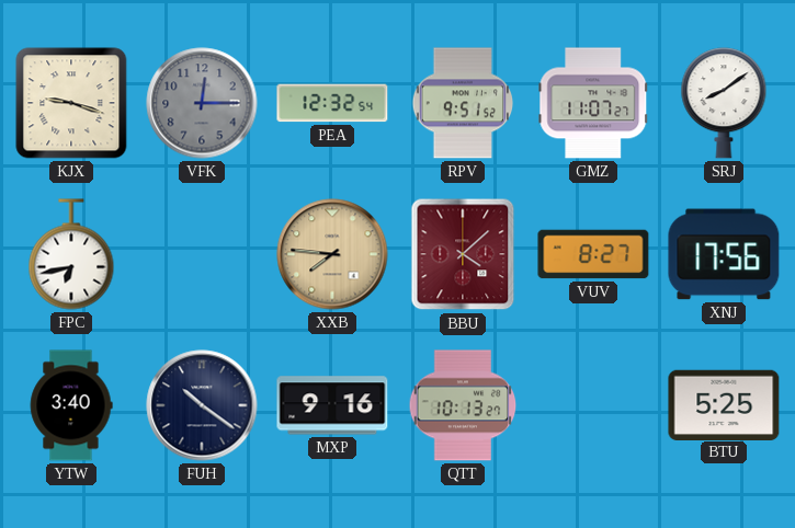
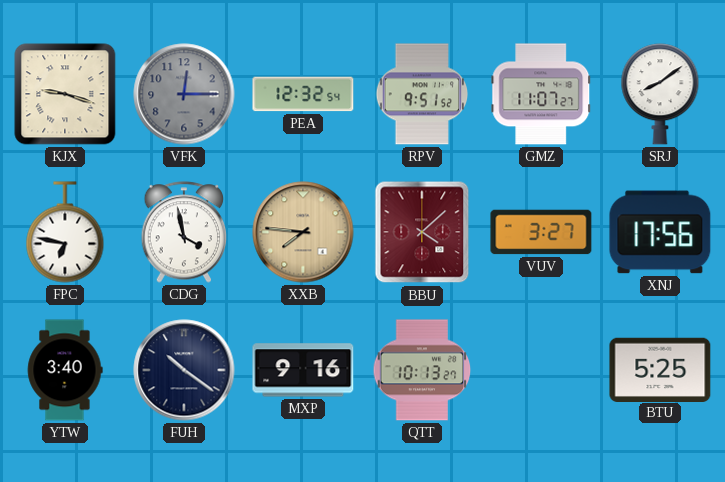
FPC: 6:43 -> 6:47
CDG: none -> 3:58
VUV: 8:27 -> 3:27
